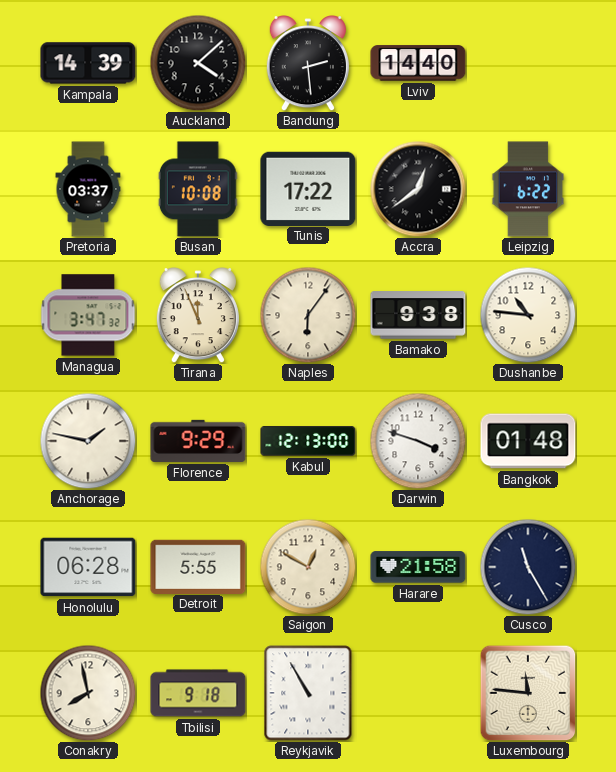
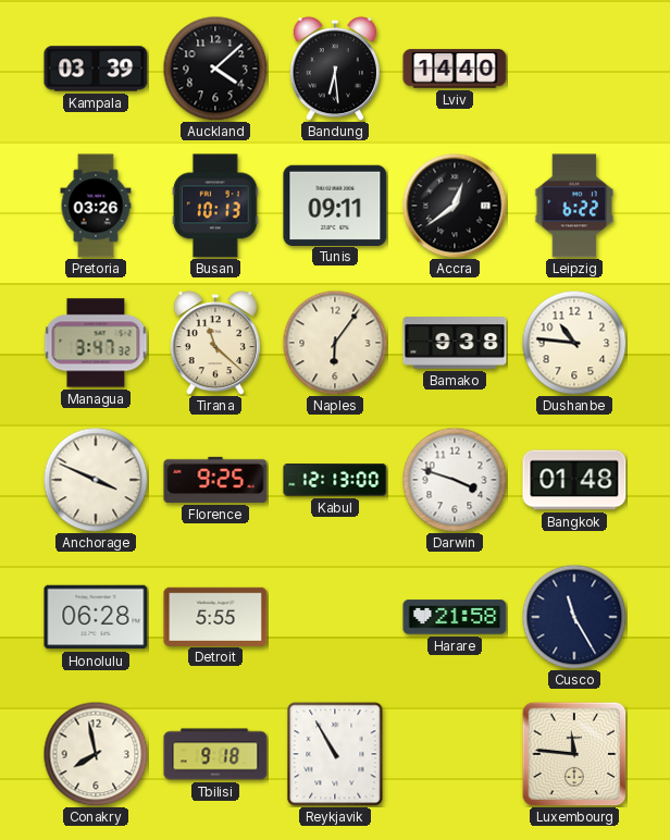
Kampala: 14:39 -> 03:39
Bandung: 2:29 -> 6:29
Pretoria: 03:37 -> 03:26
Busan: 10:08 -> 10:13
Tunis: 17:22 -> 09:11
Tirana: 11:56 -> 11:22
Anchorage: 1:47 -> 3:49
Florence: 9:29 -> 9:25
Saigon: 12:50 -> none
